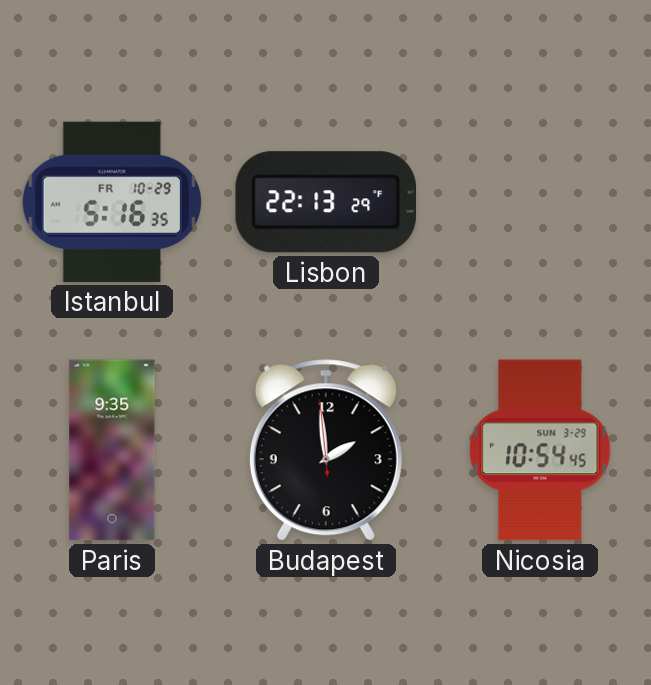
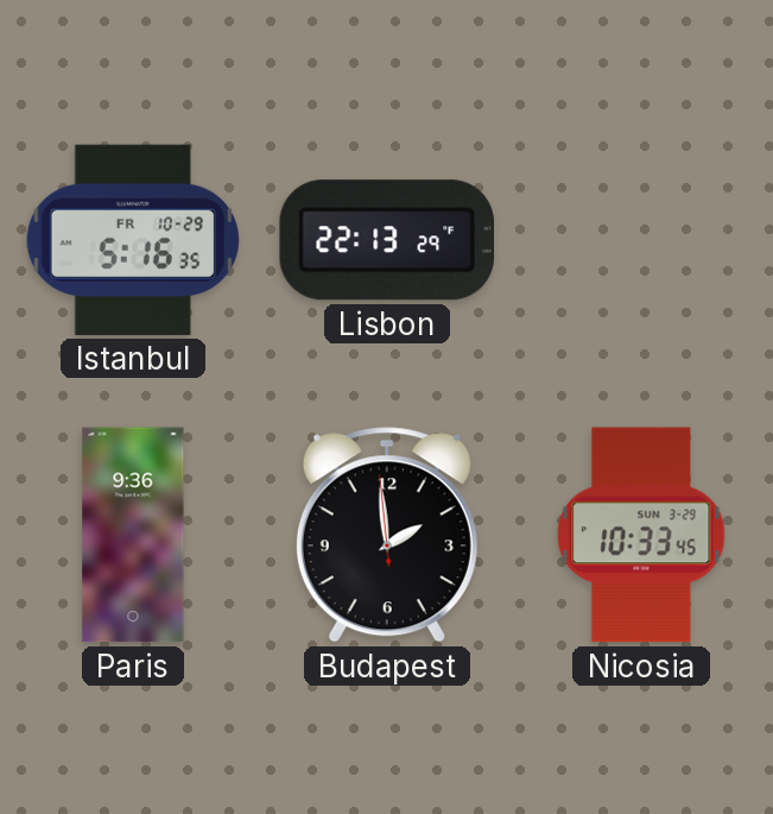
Paris: 9:35 -> 9:36
Nicosia: 10:54 -> 10:33
